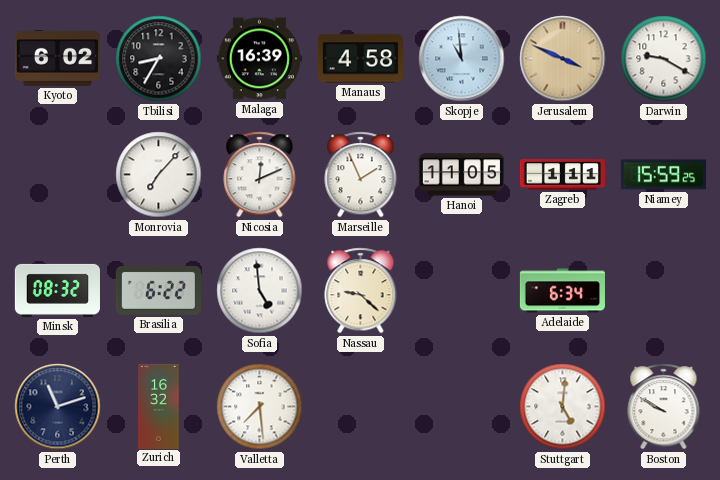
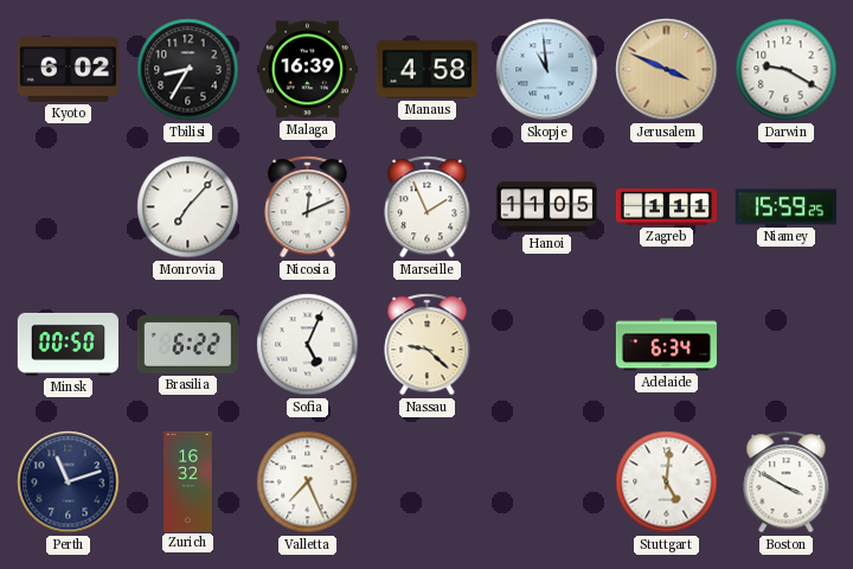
Minsk: 08:32 -> 00:50
Sofia: 4:59 -> 5:04
Valletta: 7:29 -> 7:26
Boston: 9:50 -> 3:50
